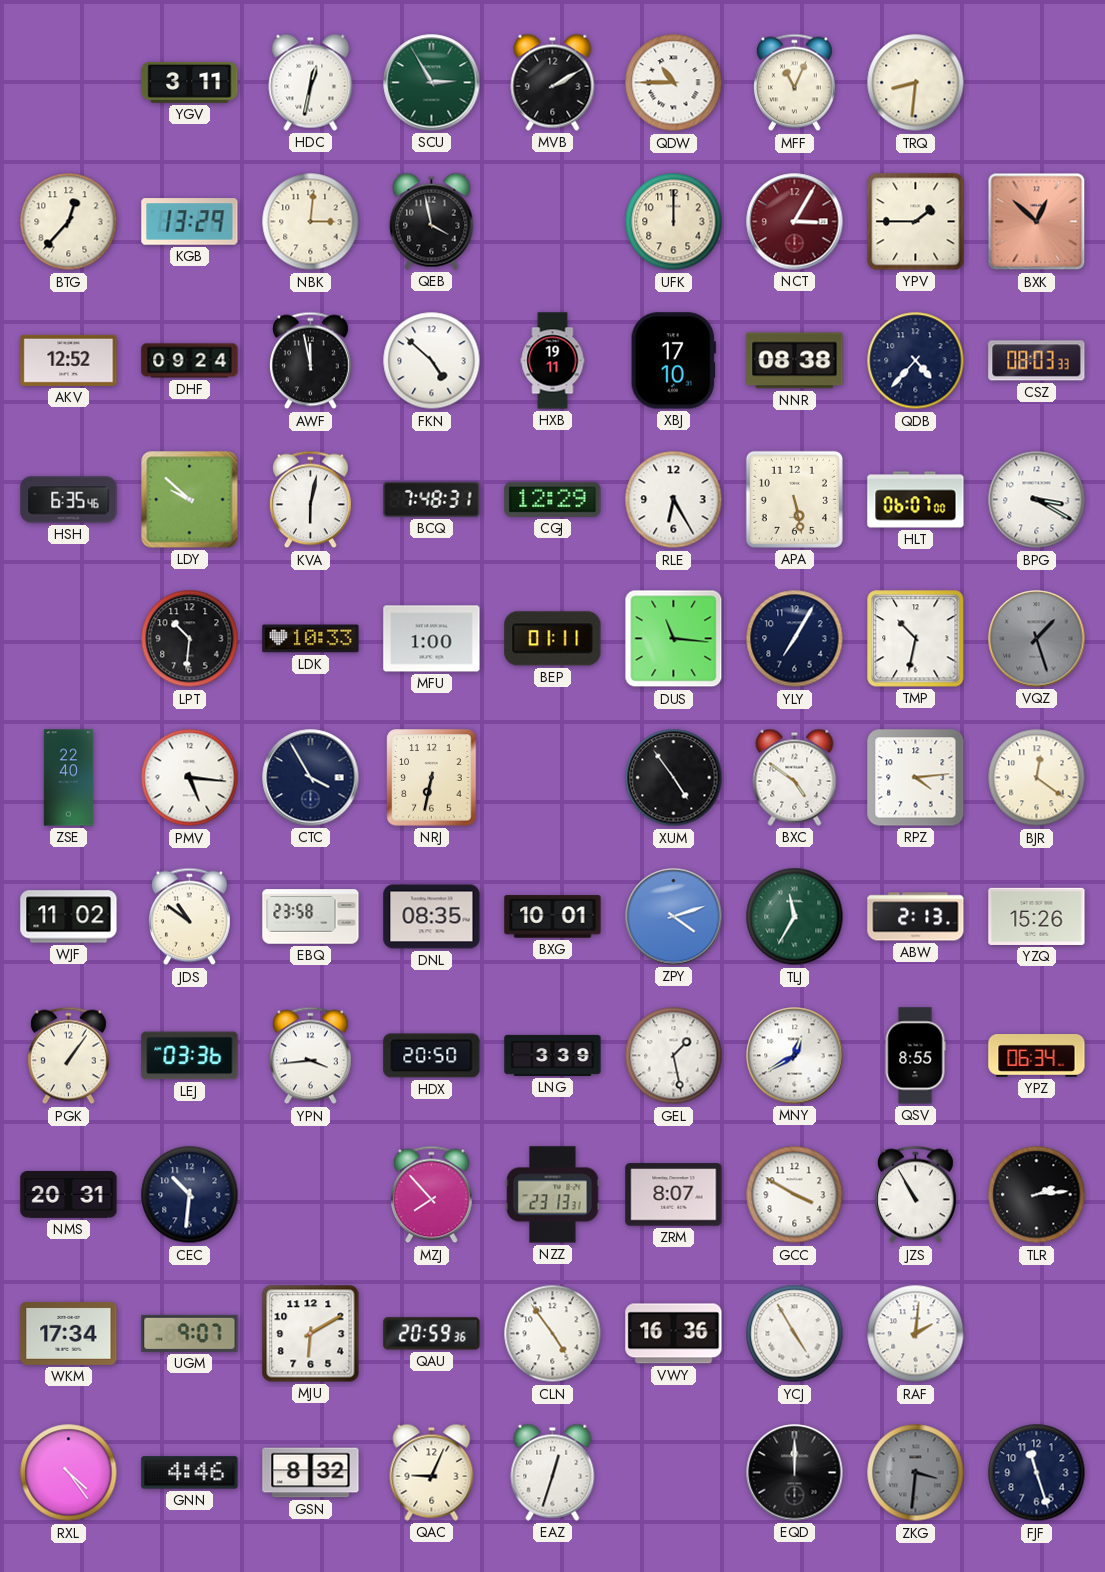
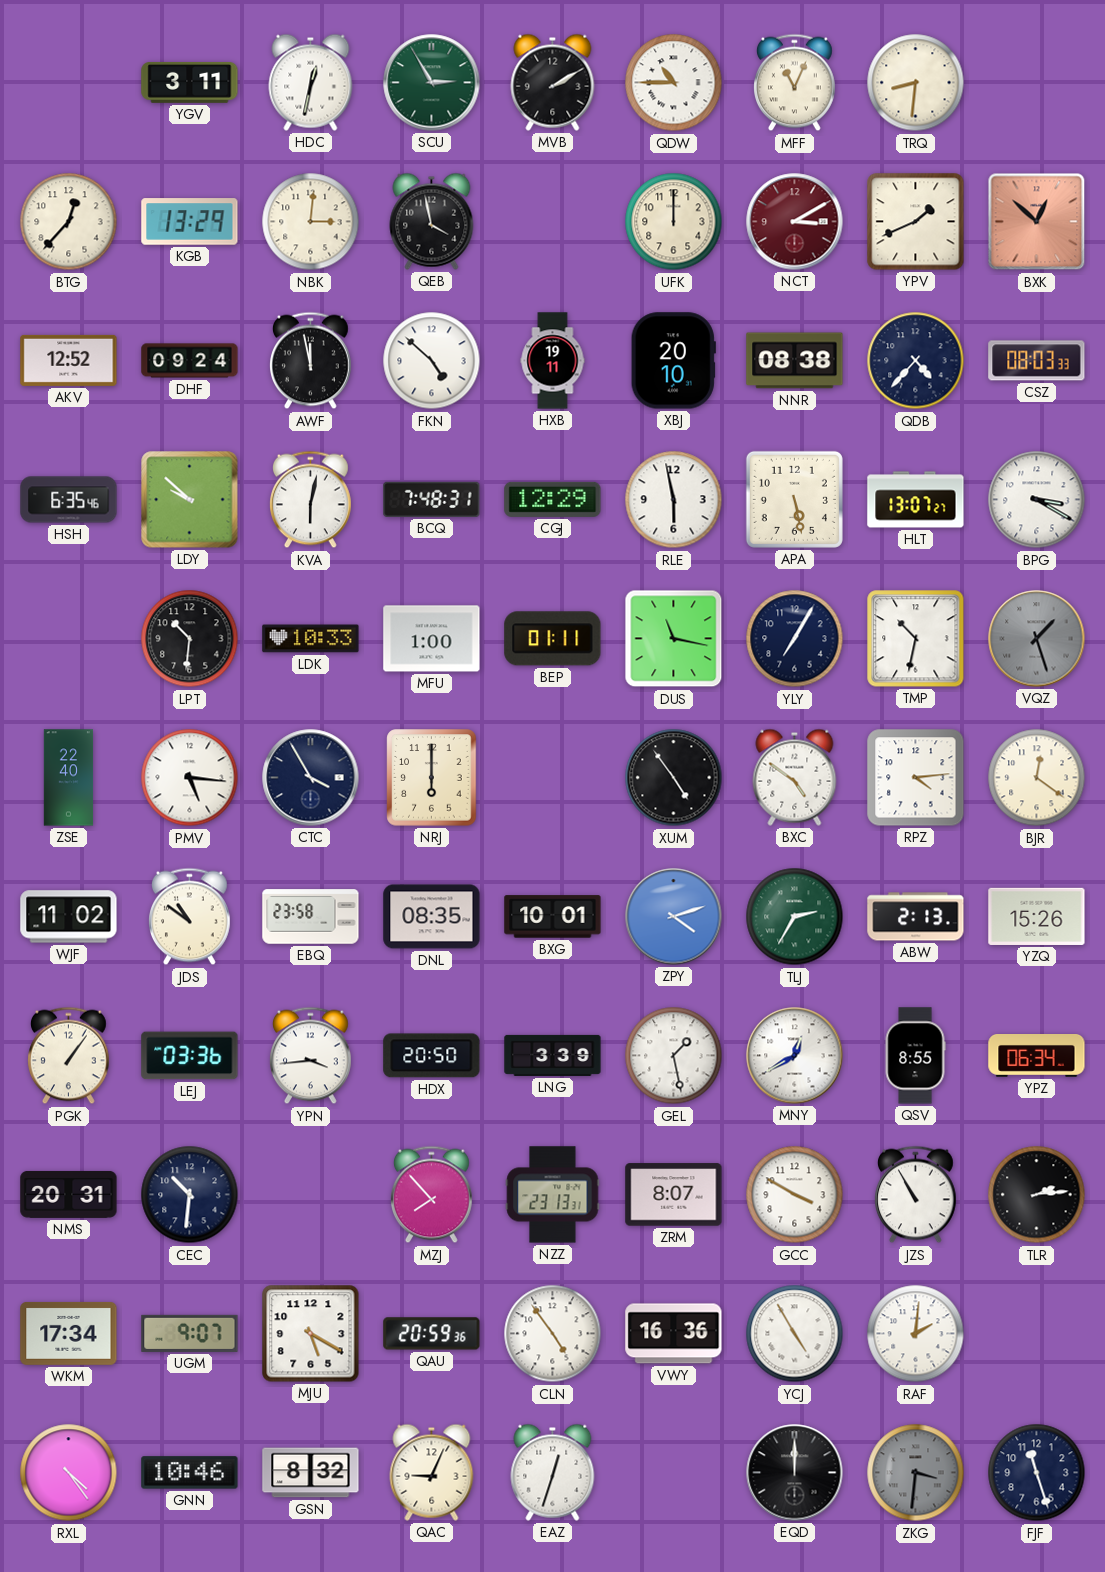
NCT: 3:05 -> 3:10
YPV: 1:45 -> 1:41
XBJ: 17:10 -> 20:10
RLE: 6:25 -> 5:58
HLT: 06:07 -> 13:07
DUS: 11:16 -> 11:17
NRJ: 6:32 -> 6:00
TLJ: 11:35 -> 2:35
MJU: 6:10 -> 5:20
GNN: 4:46 -> 10:46
